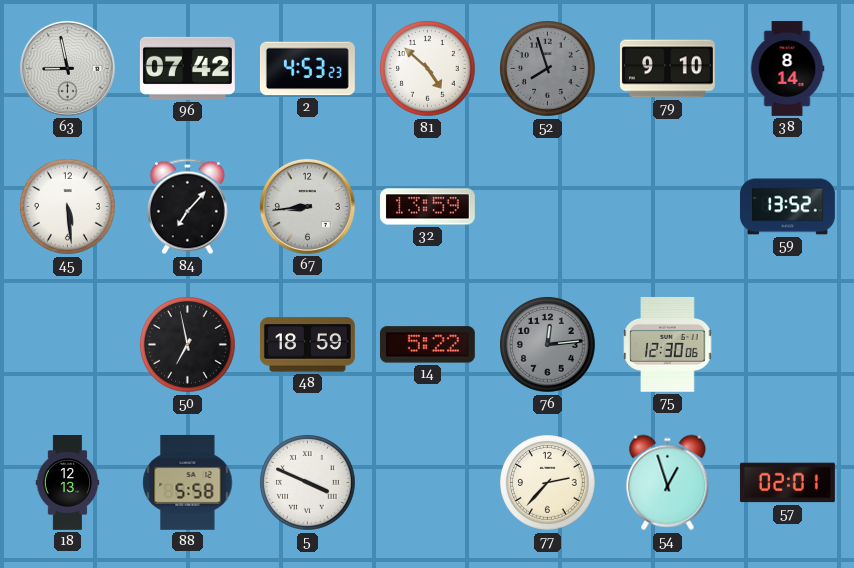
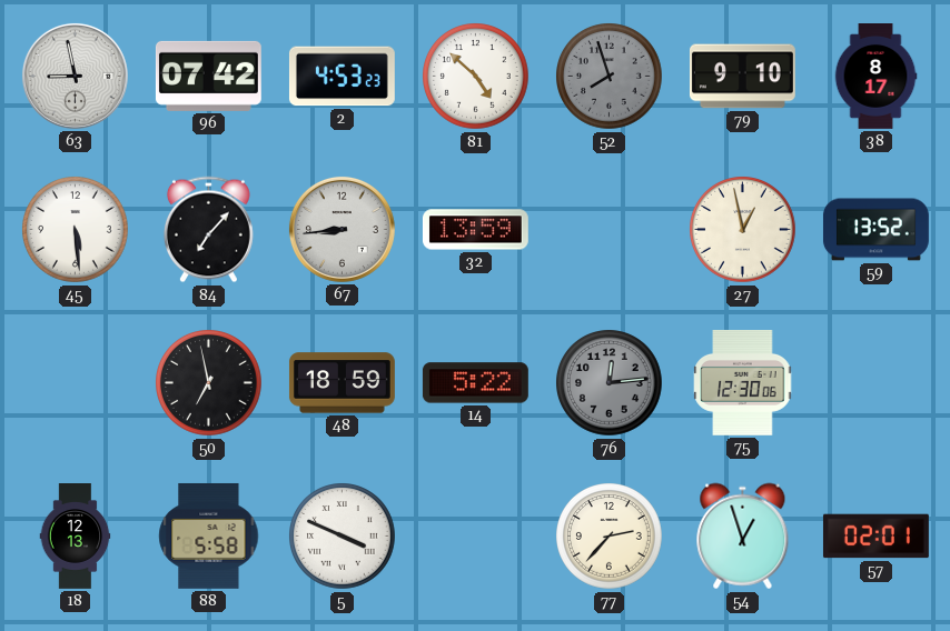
38: 8:14 -> 8:17
27: none -> 12:58
